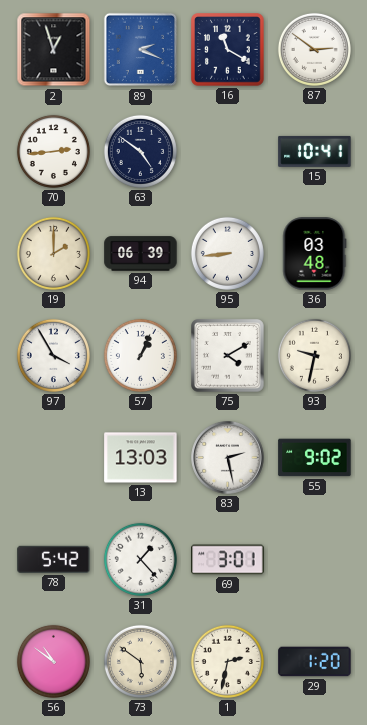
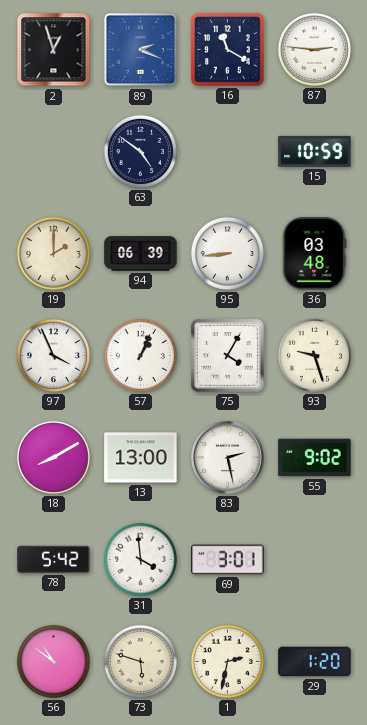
87: 2:51 -> 2:46
70: 2:44 -> none
15: 10:41 -> 10:59
97: 3:55 -> 3:56
75: 4:10 -> 4:05
93: 9:32 -> 9:27
18: none -> 8:10
13: 13:03 -> 13:00
31: 1:23 -> 3:59
73: 5:51 -> 5:48
